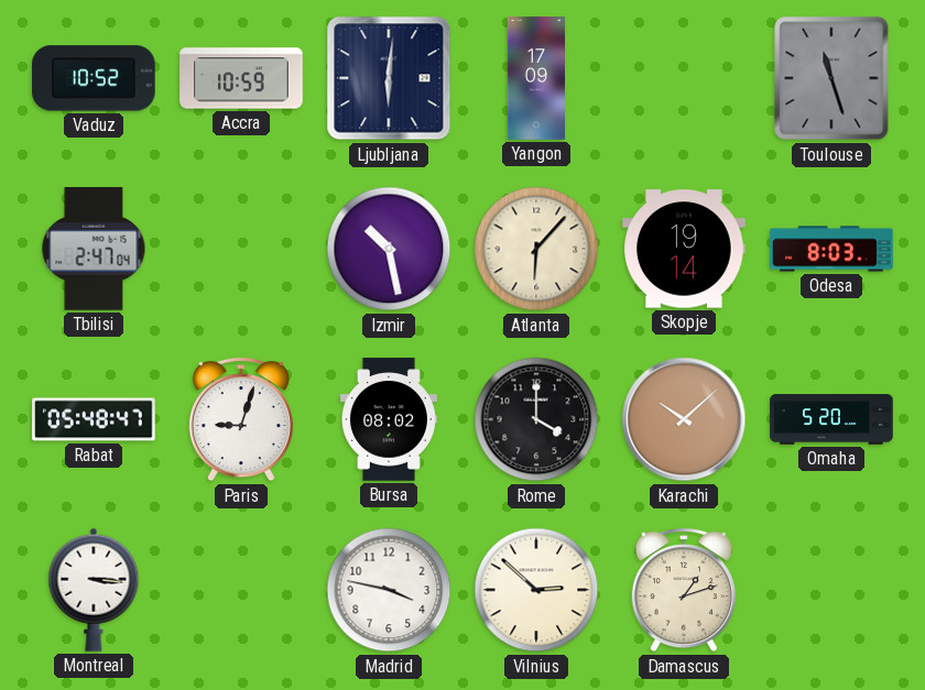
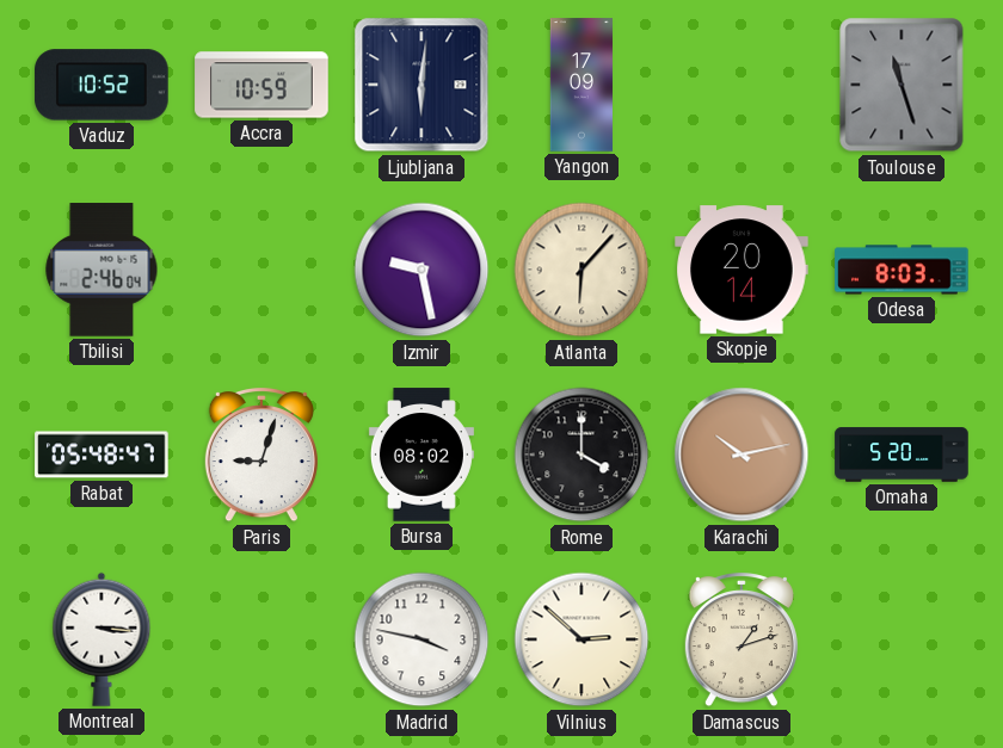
Tbilisi: 2:47 -> 2:46
Izmir: 10:28 -> 9:28
Skopje: 19:14 -> 20:14
Karachi: 10:08 -> 10:13
